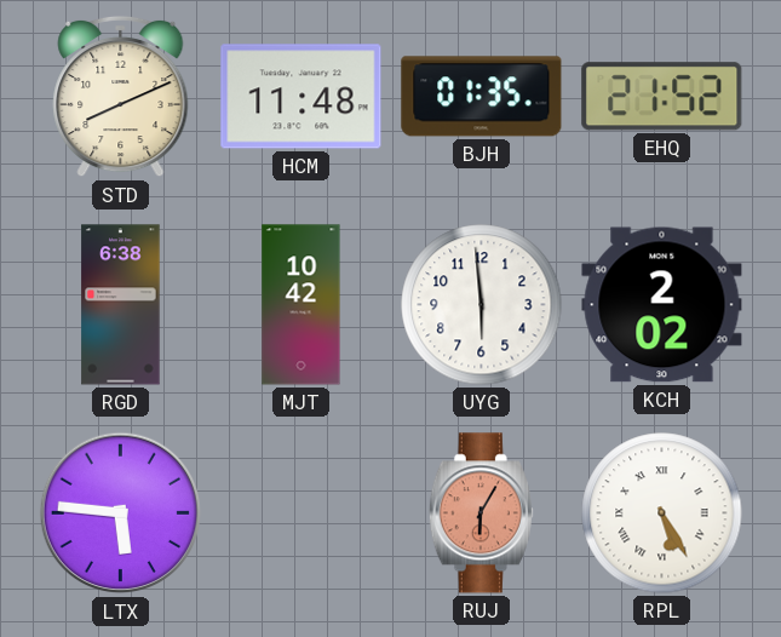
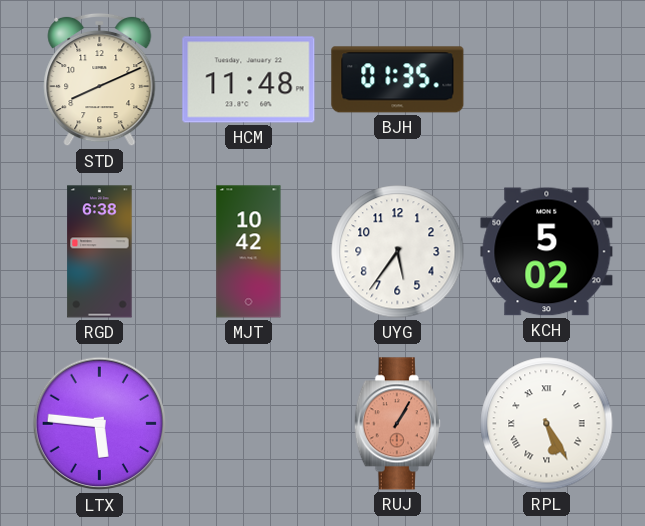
EHQ: 21:52 -> none
UYG: 5:59 -> 5:36
KCH: 2:02 -> 5:02
RUJ: 6:05 -> 1:05
